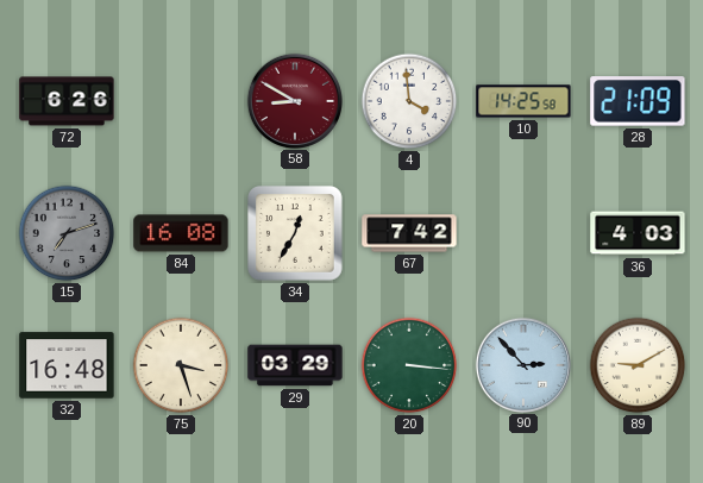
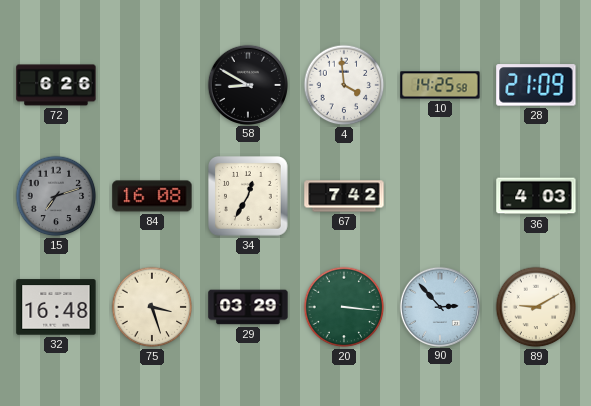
58 dial: burgundy -> black
